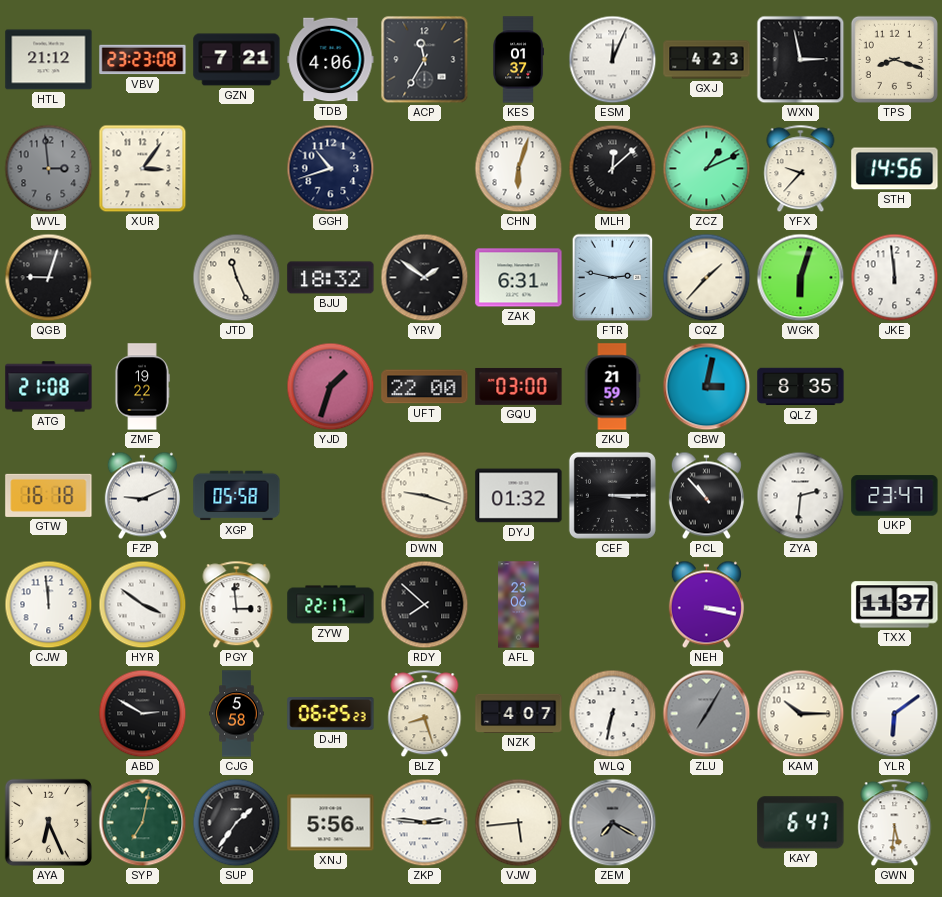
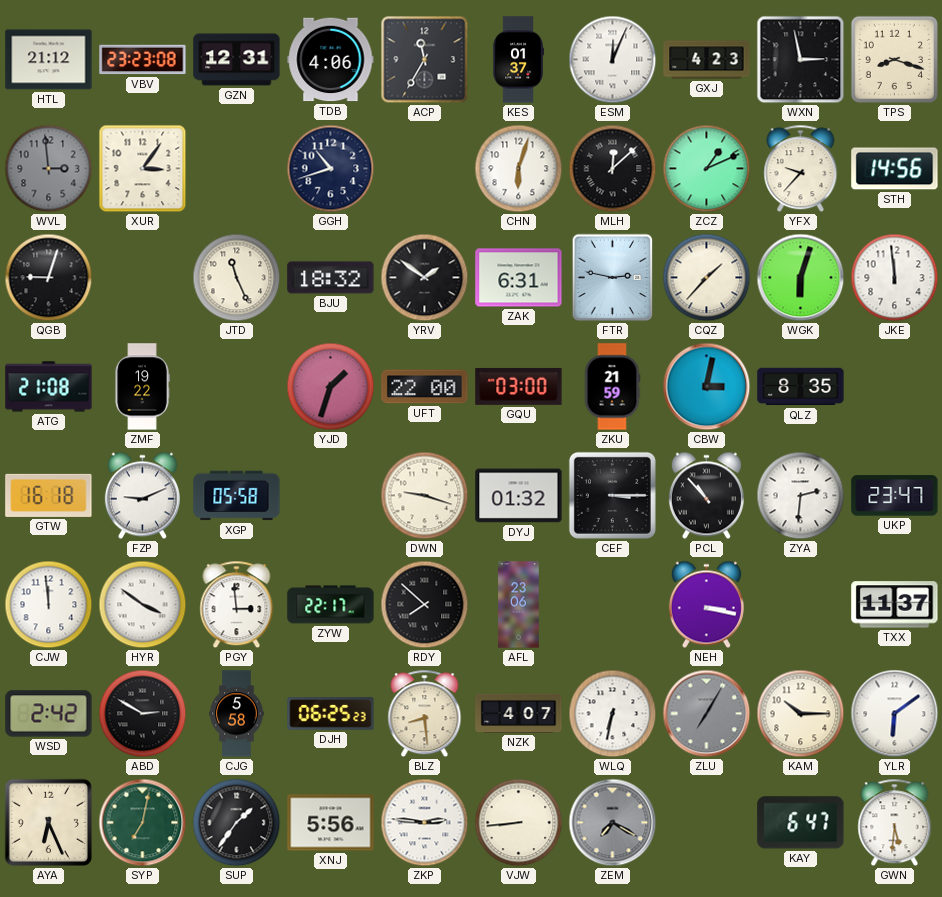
GZN: 7:21 -> 12:31
WSD: none -> 2:42
BLZ: 8:27 -> 8:29
VJW: 5:44 -> 8:44
